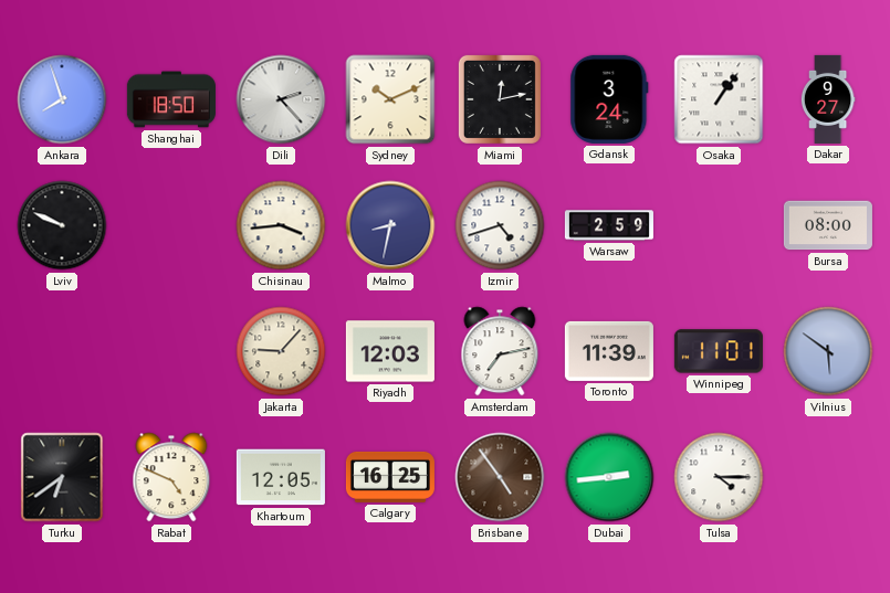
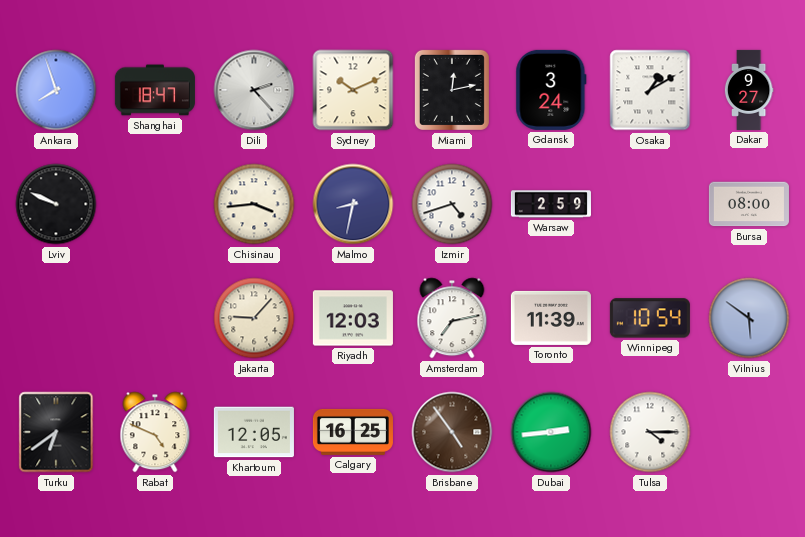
Shanghai: 18:50 -> 18:47
Osaka: 1:06 -> 1:10
Winnipeg: 11:01 -> 10:54
